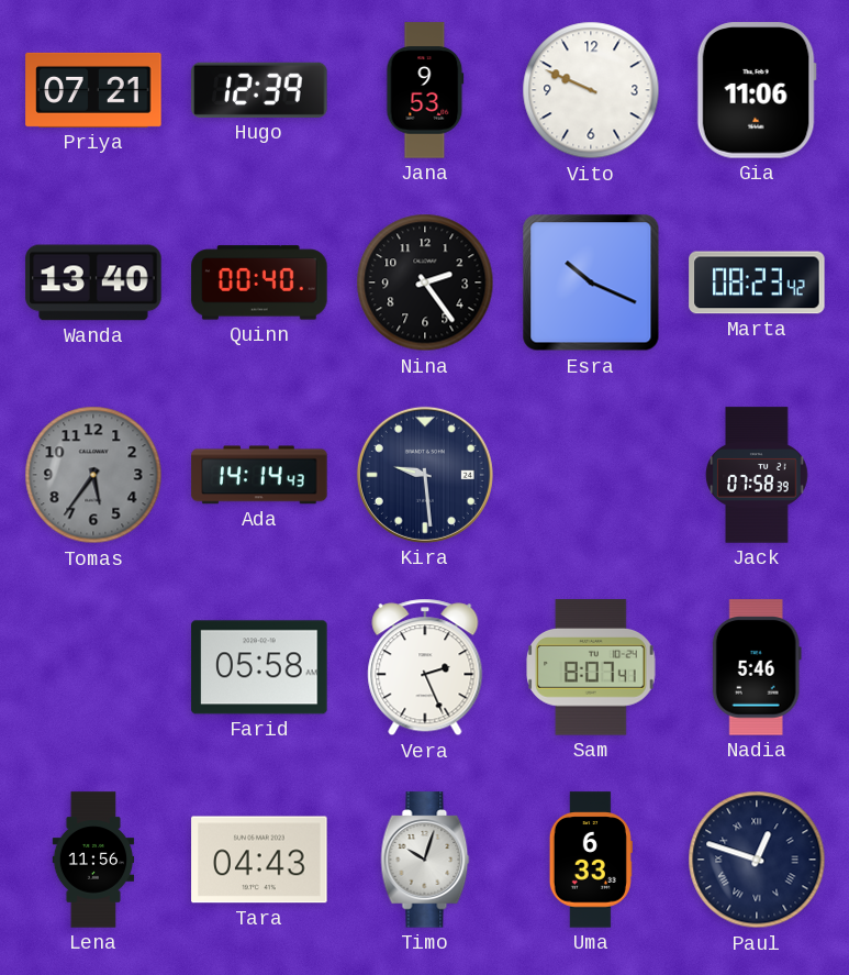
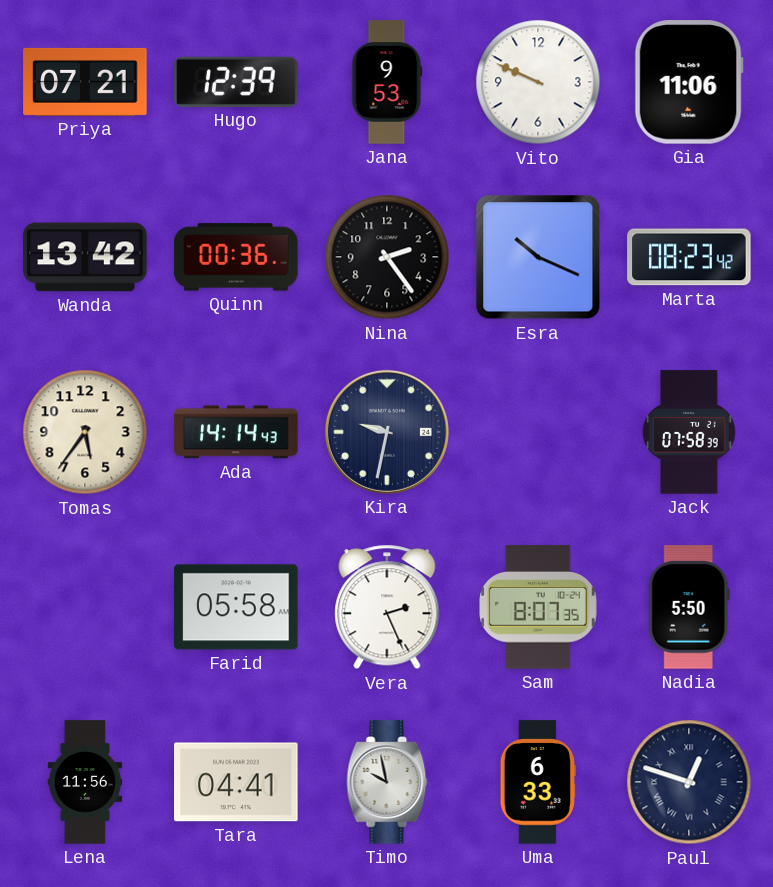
Wanda: 13:40 -> 13:42
Quinn: 00:40 -> 00:36
Tomas dial: grey -> cream
Kira: 9:29 -> 9:32
Sam: 8:07:41 -> 8:07:35
Nadia: 5:46 -> 5:50
Tara: 04:43 -> 04:41
Timo: 10:03 -> 9:58
